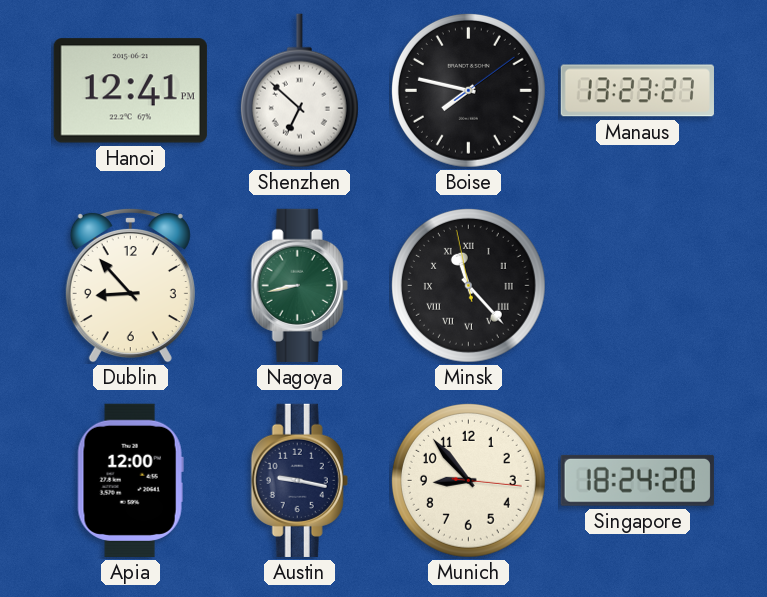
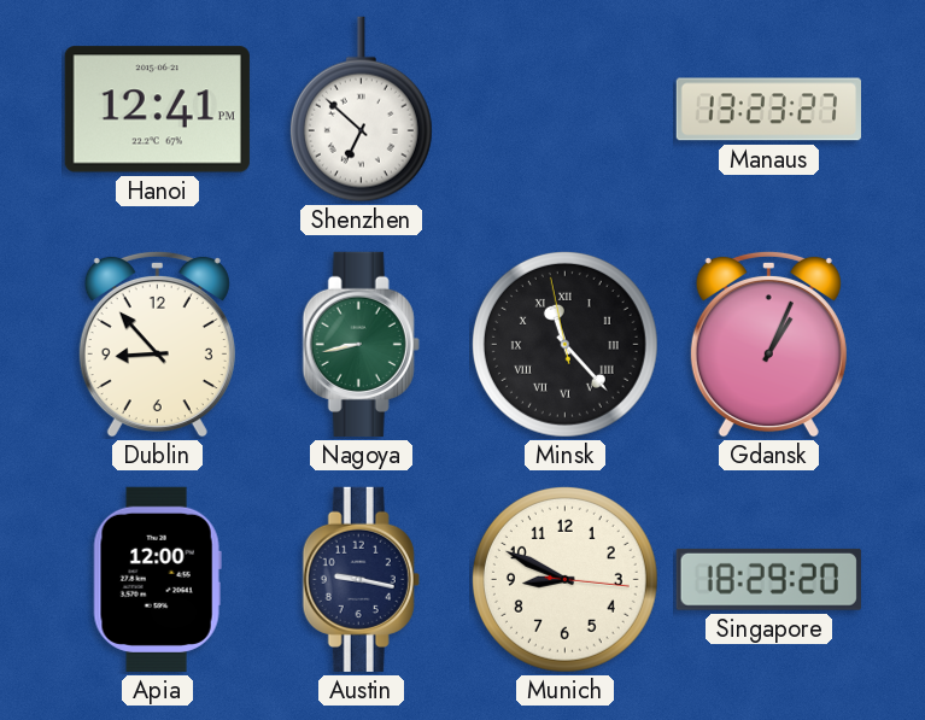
Boise: 7:47 -> none
Gdansk: none -> 1:04
Munich: 8:53 -> 8:49
Singapore: 18:24 -> 18:29
